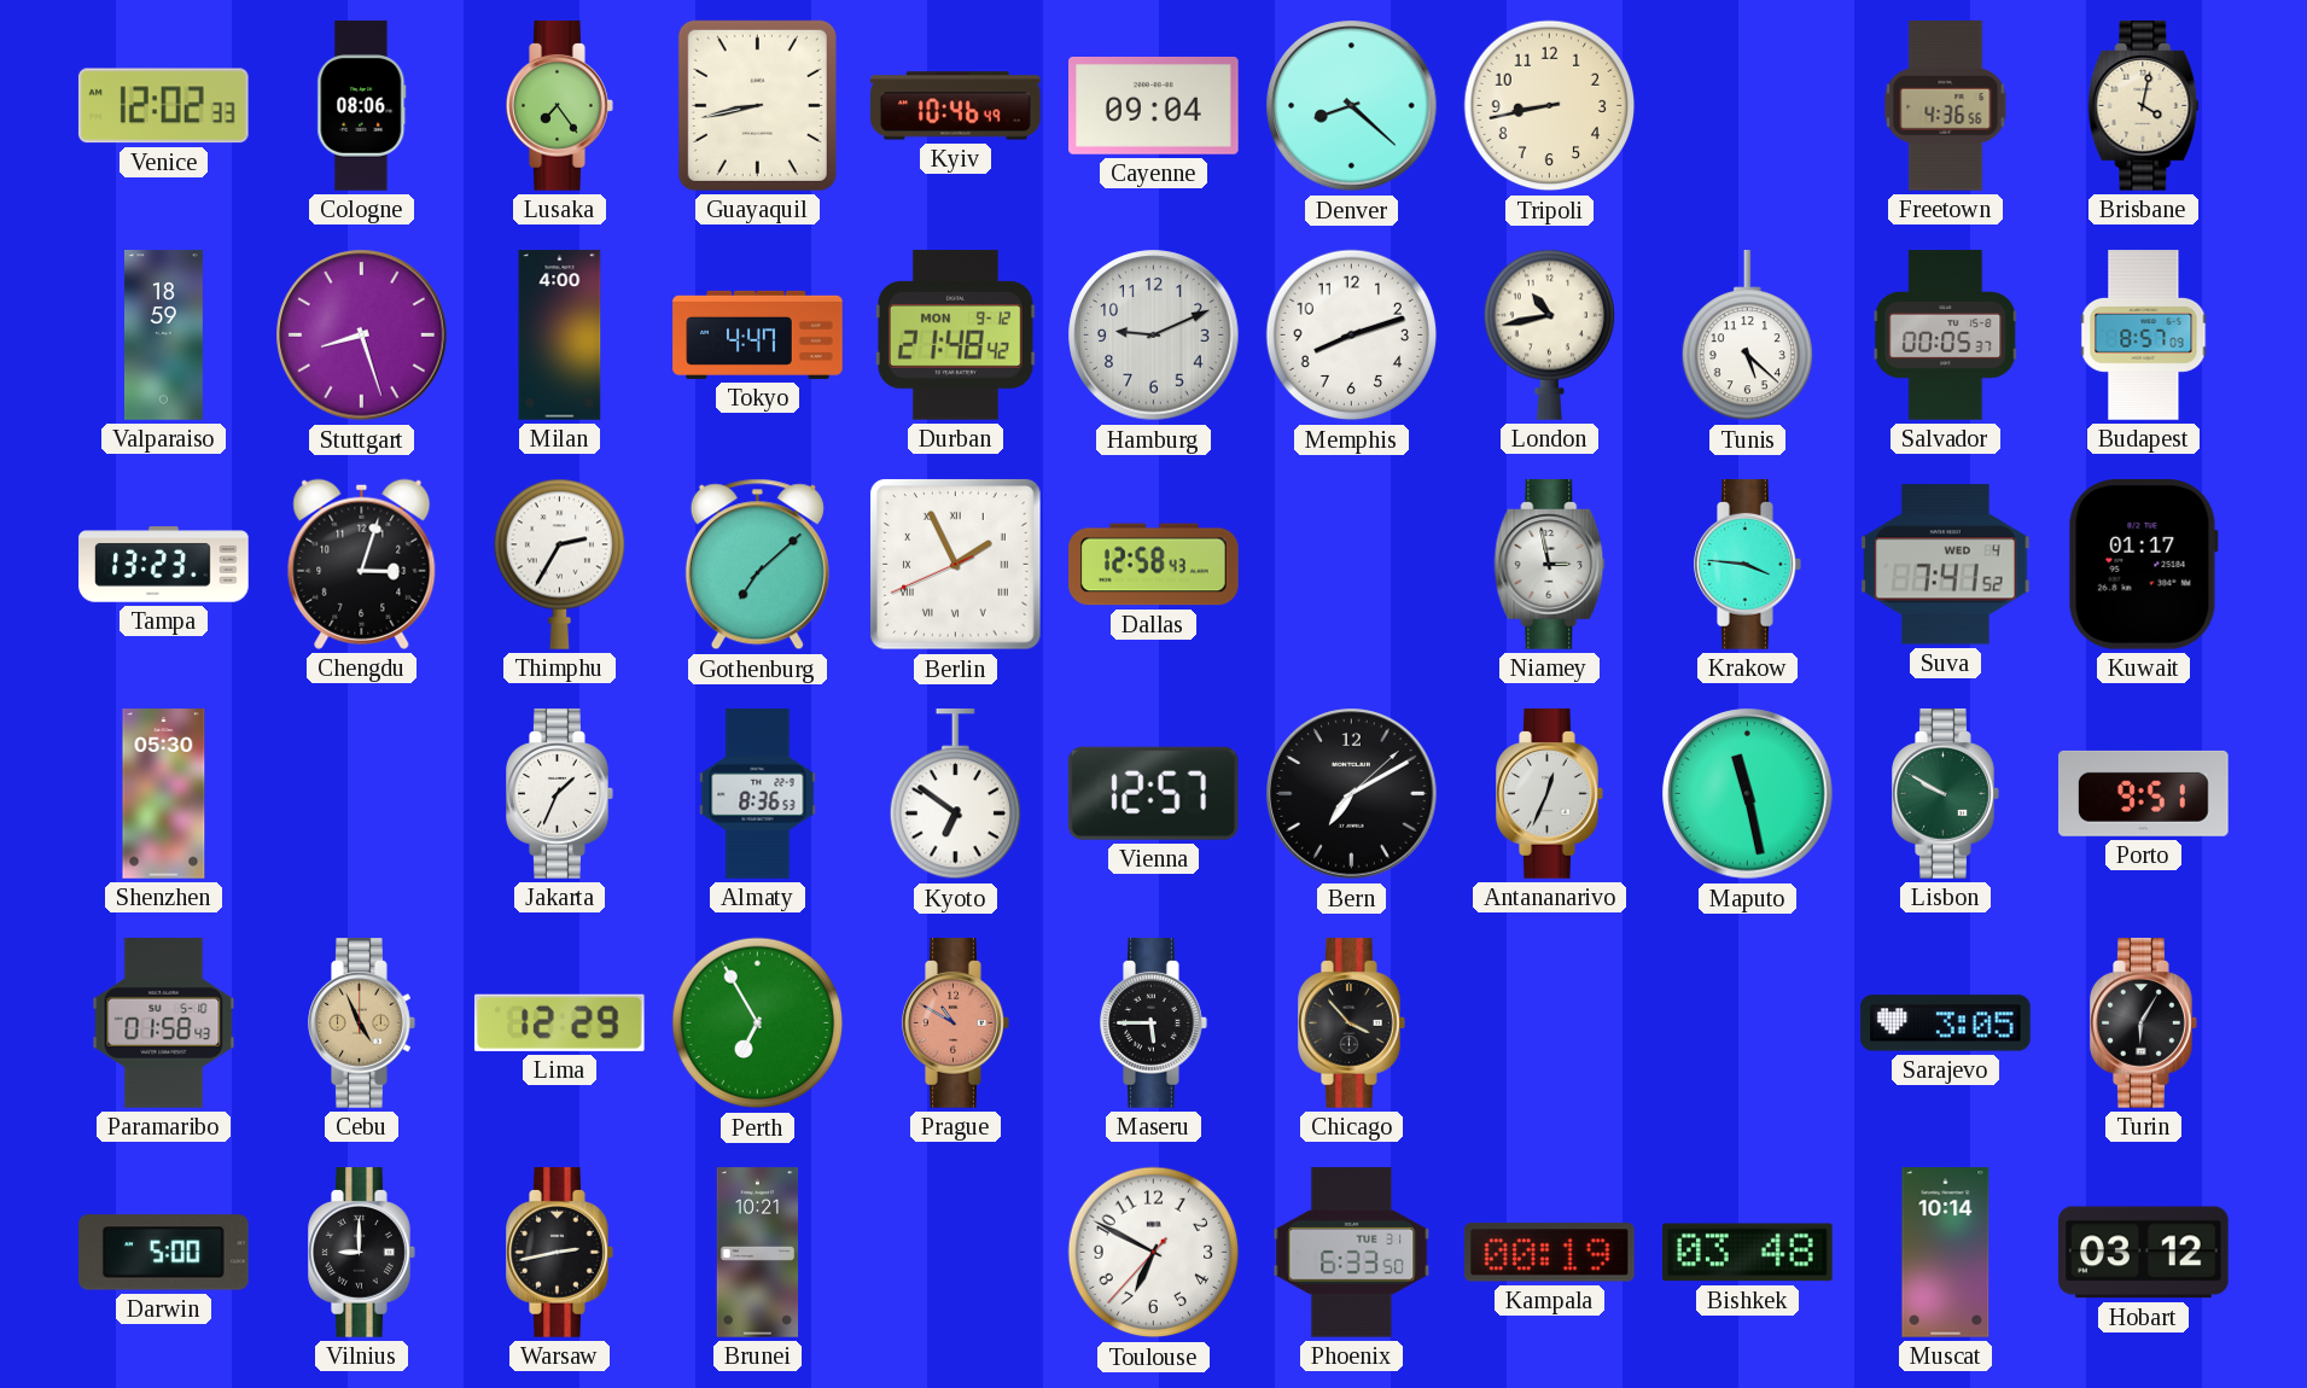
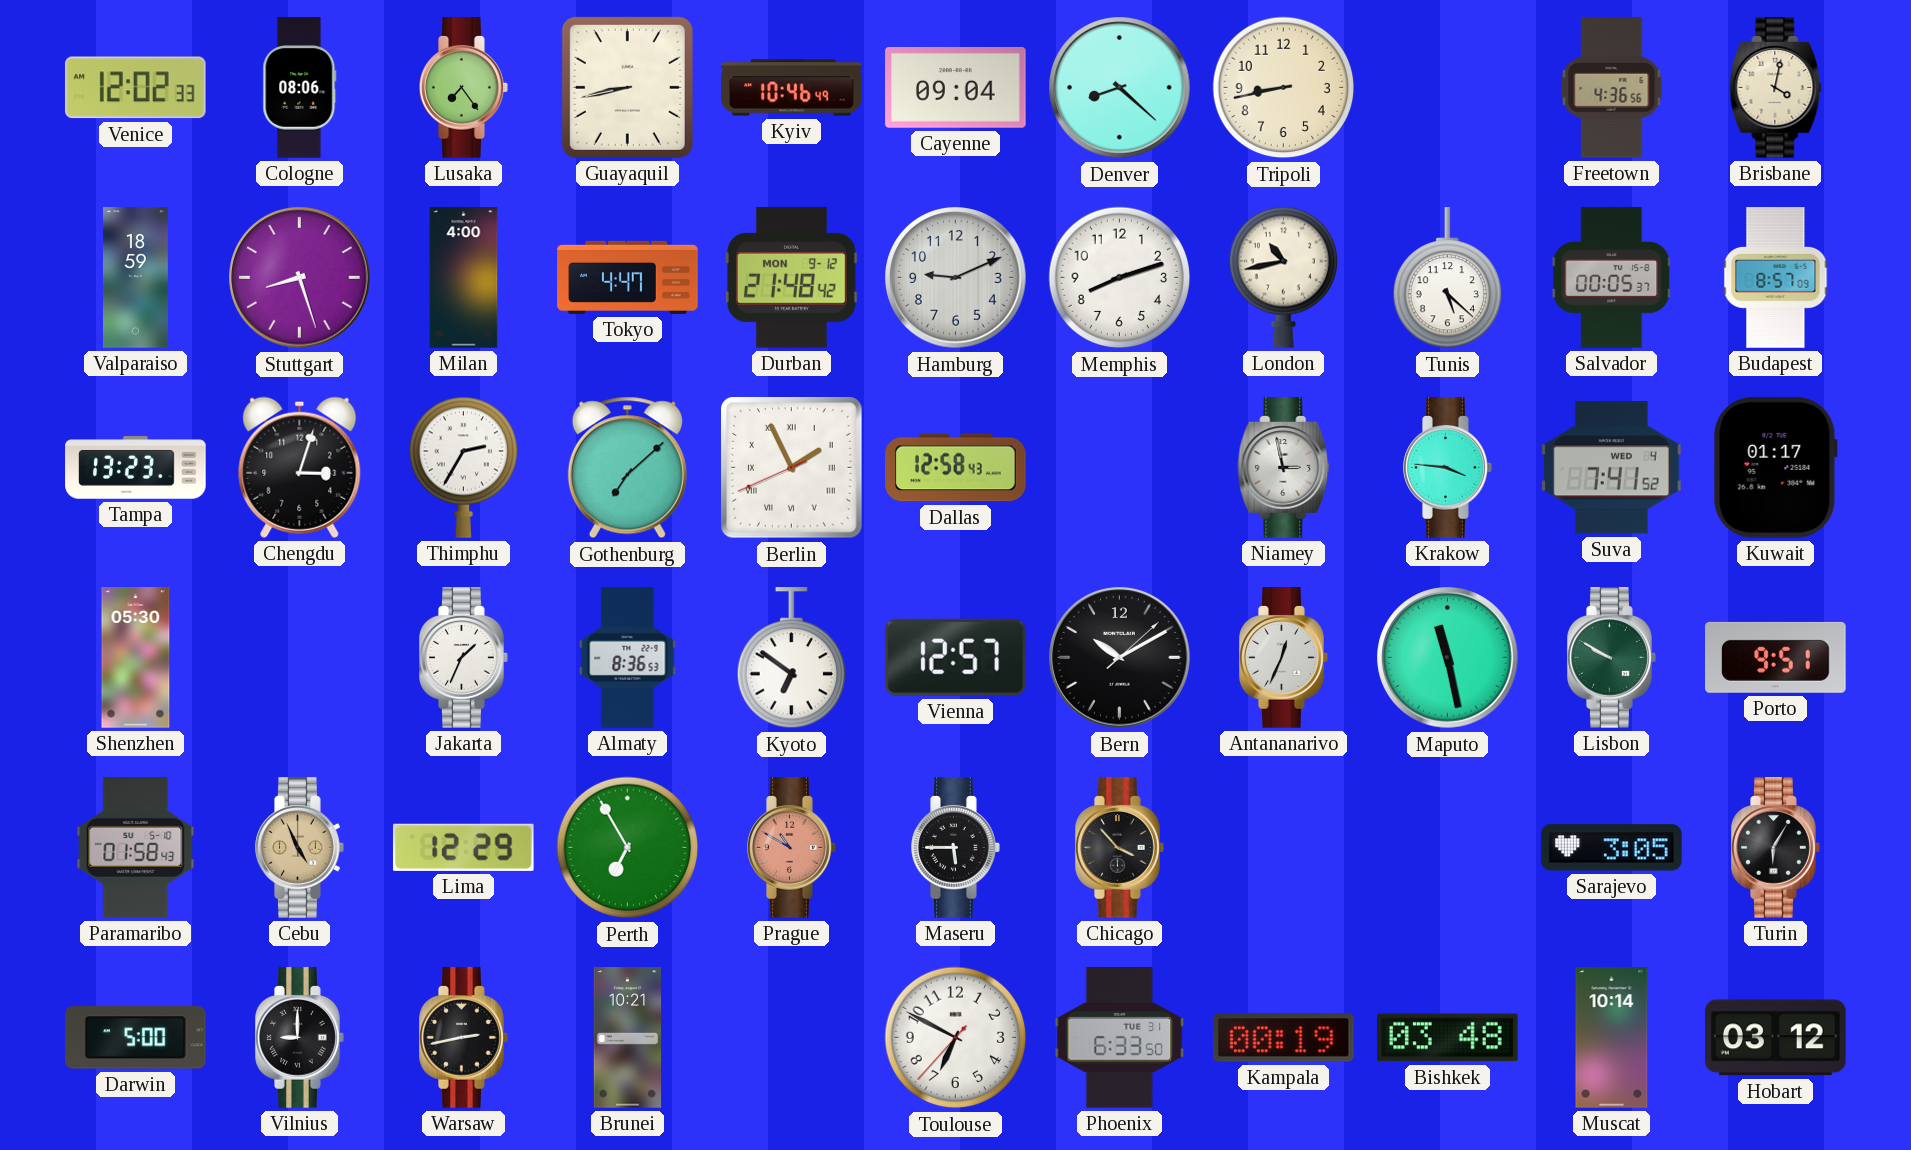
Bern: 7:10 -> 10:10
